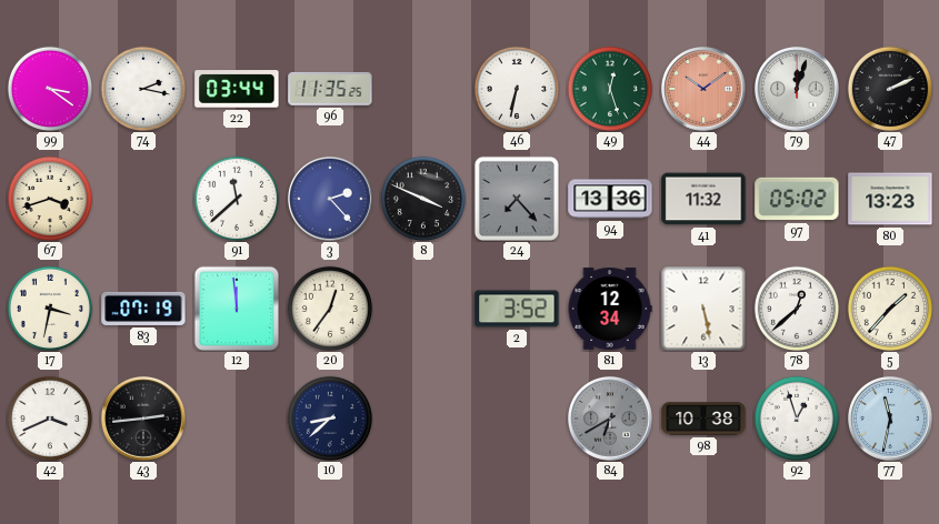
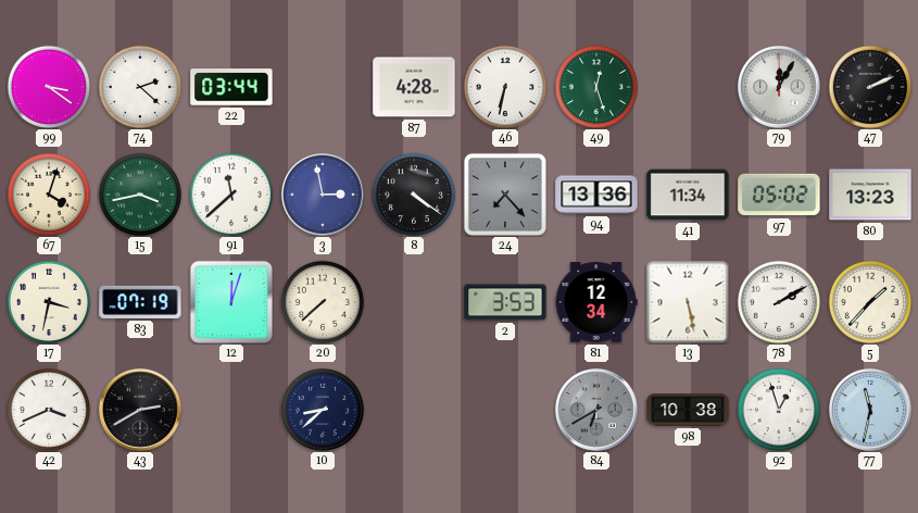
74: 2:17 -> 2:22
96: 11:35 -> none
87: none -> 4:28
44: 10:09 -> none
79: 12:03 -> 12:05
67: 3:42 -> 4:03
15: none -> 3:43
3: 2:23 -> 2:58
8: 3:49 -> 4:21
41: 11:32 -> 11:34
12: 11:59 -> 12:03
20: 12:36 -> 7:38
2: 3:52 -> 3:53
78: 12:38 -> 2:10
43: 2:44 -> 2:40
